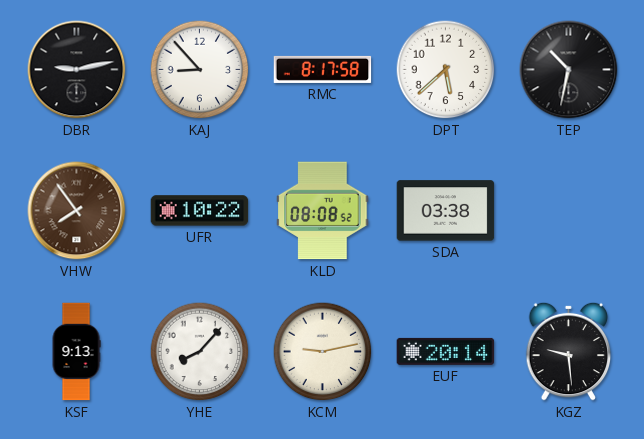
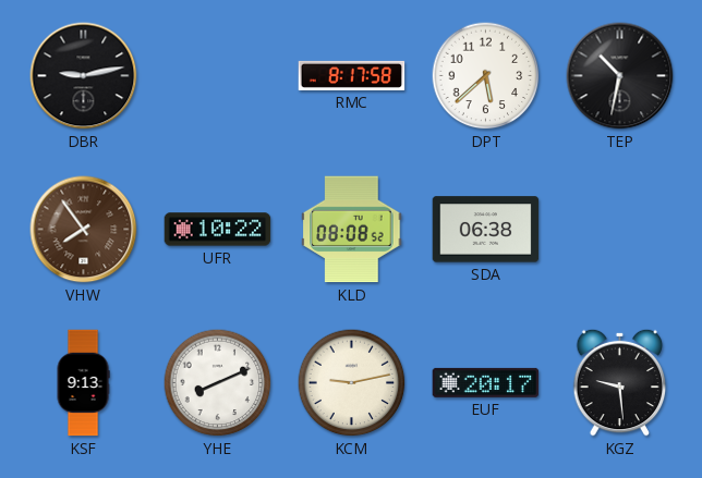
KAJ: 8:53 -> none
SDA: 03:38 -> 06:38
YHE: 8:07 -> 8:11
EUF: 20:14 -> 20:17
